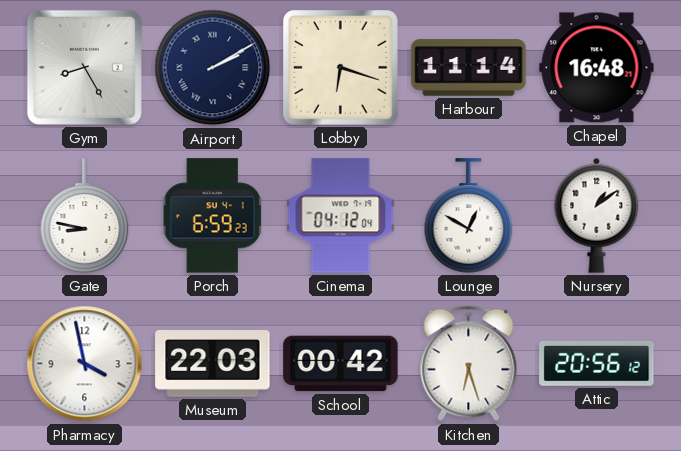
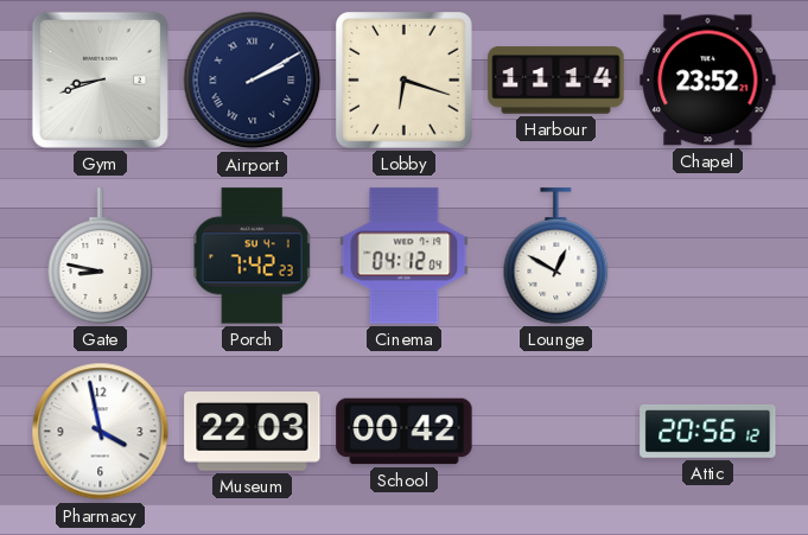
Gym: 8:25 -> 8:42
Chapel: 16:48 -> 23:52
Porch: 6:59 -> 7:42
Nursery: 1:09 -> none
Kitchen: 6:27 -> none
